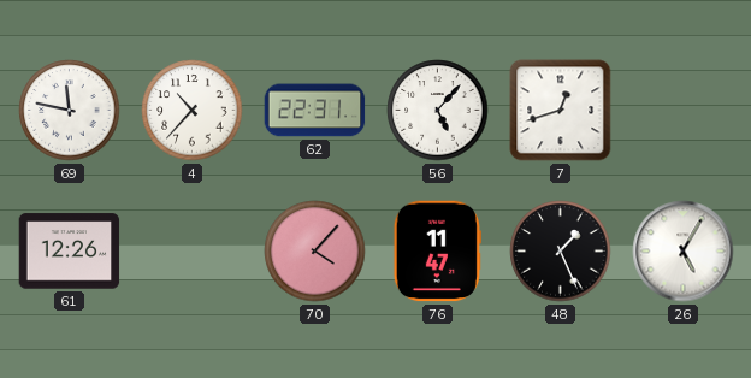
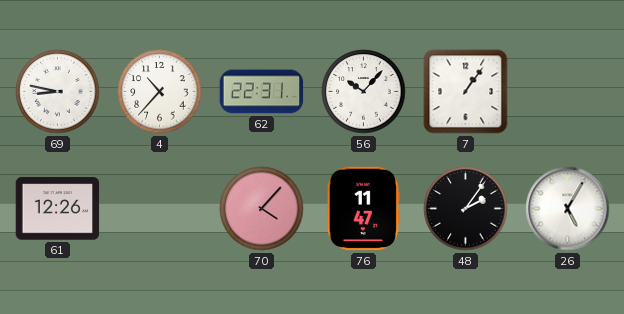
69: 11:47 -> 8:47
56: 5:07 -> 10:07
7: 12:42 -> 1:06
48: 1:26 -> 2:06
